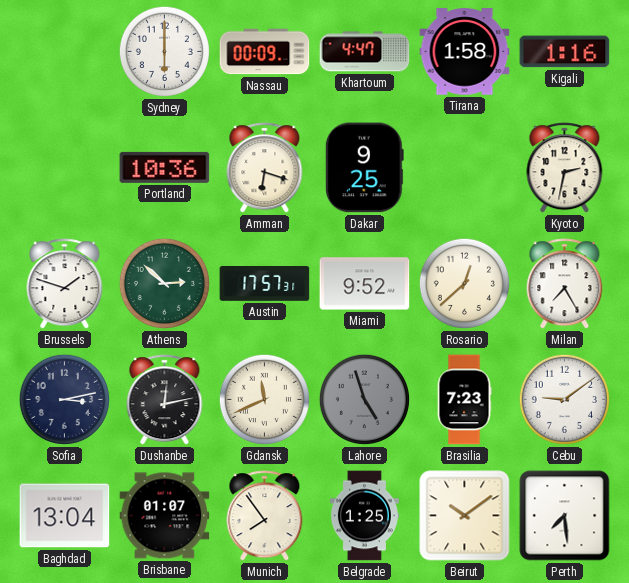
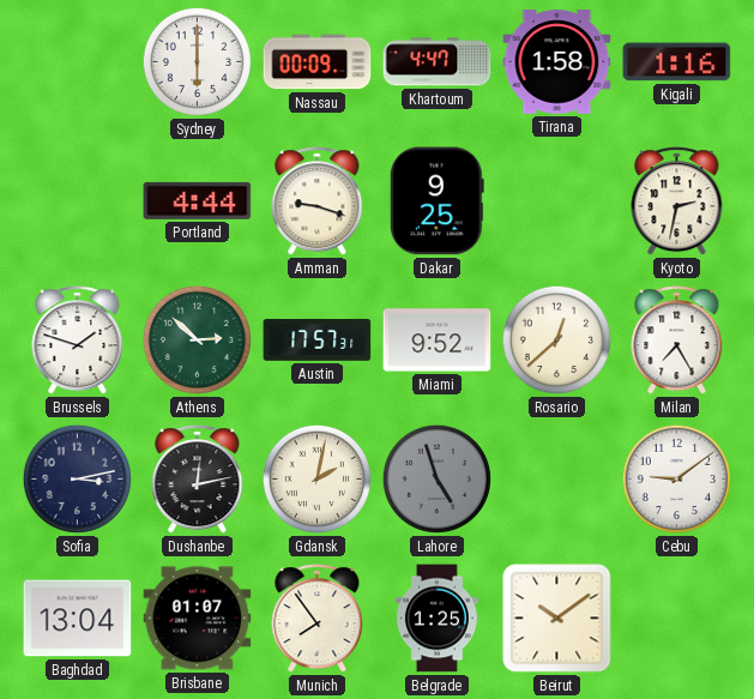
Portland: 10:36 -> 4:44
Amman: 6:18 -> 9:18
Gdansk: 11:41 -> 2:02
Brasilia: 7:23 -> none
Perth: 7:29 -> none
